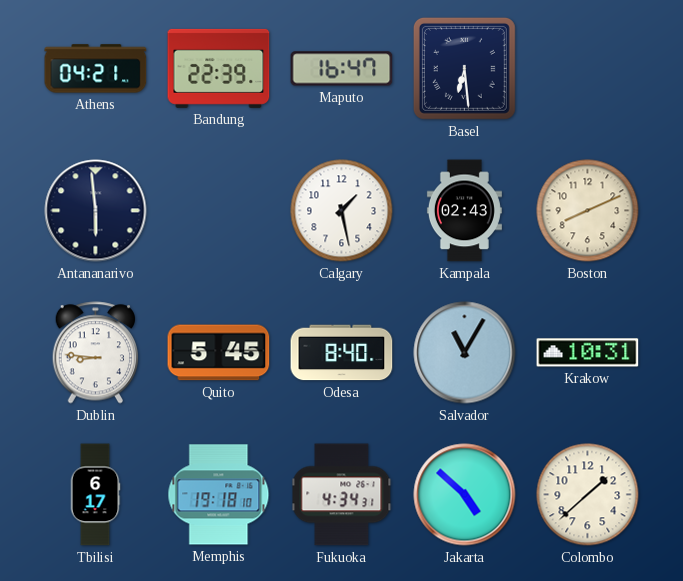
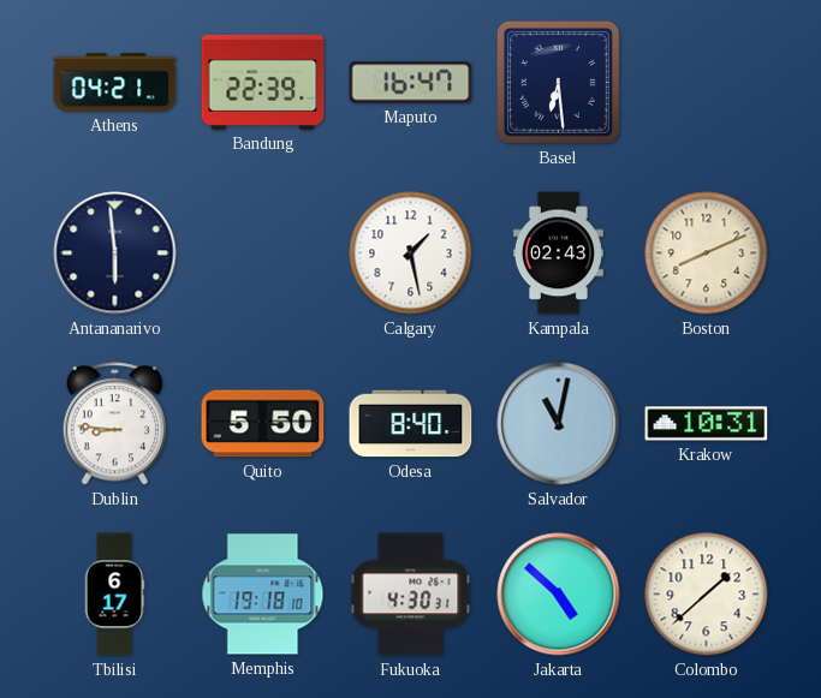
Quito: 5:45 -> 5:50
Salvador: 11:05 -> 11:02
Fukuoka: 4:34 -> 4:30
